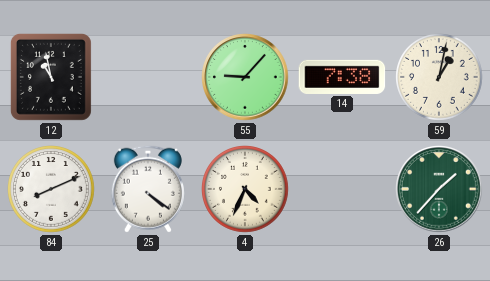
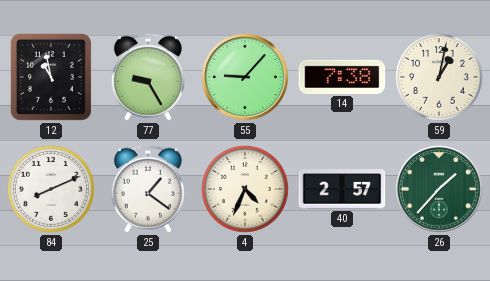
77: none -> 9:25
25: 4:21 -> 1:21
40: none -> 2:57
